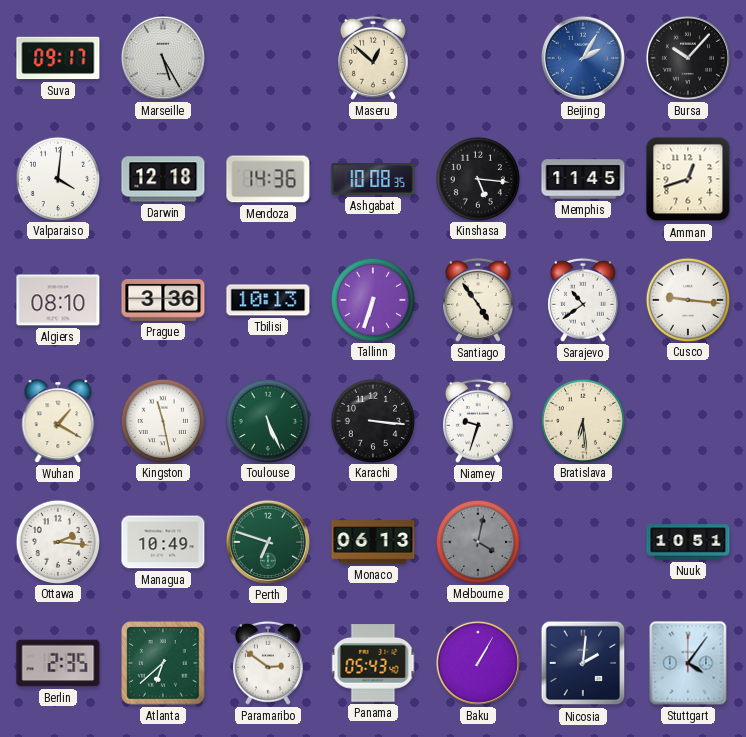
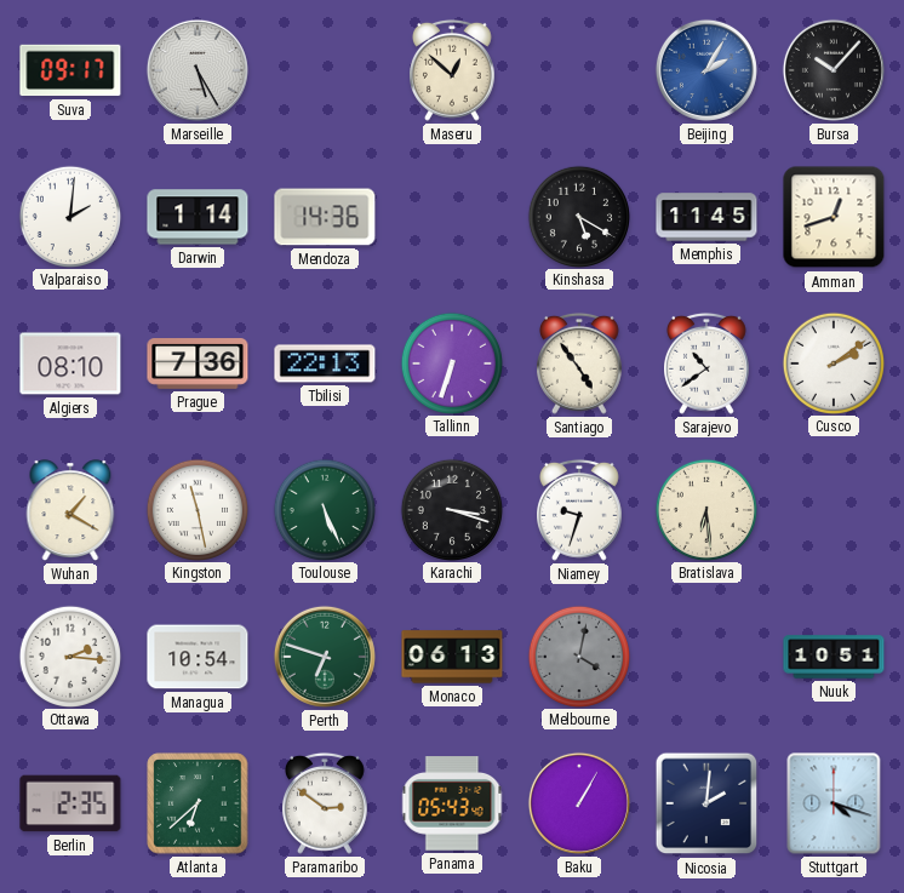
Valparaiso: 4:01 -> 2:01
Darwin: 12:18 -> 1:14
Ashgabat: 10:08 -> none
Kinshasa: 5:16 -> 5:20
Prague: 3:36 -> 7:36
Tbilisi: 10:13 -> 22:13
Cusco: 9:16 -> 2:09
Karachi: 3:16 -> 3:18
Managua: 10:49 -> 10:54
Stuttgart: 4:06 -> 4:18
